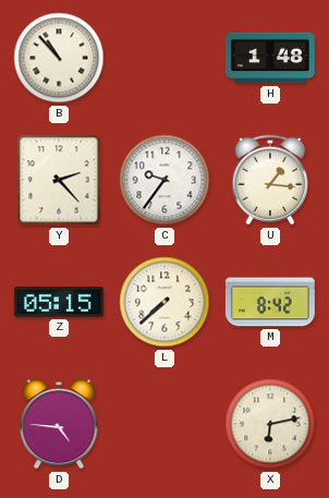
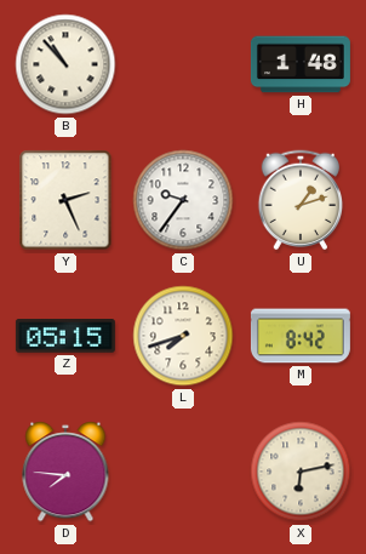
Y: 2:23 -> 2:26
U: 1:16 -> 1:12
L: 7:38 -> 7:42
D: 4:46 -> 7:46
